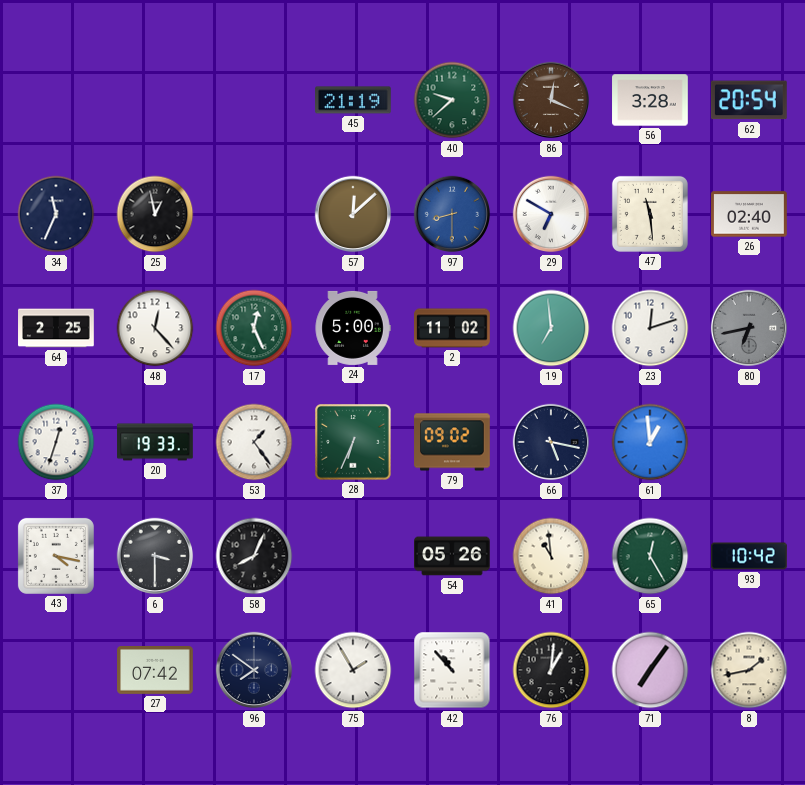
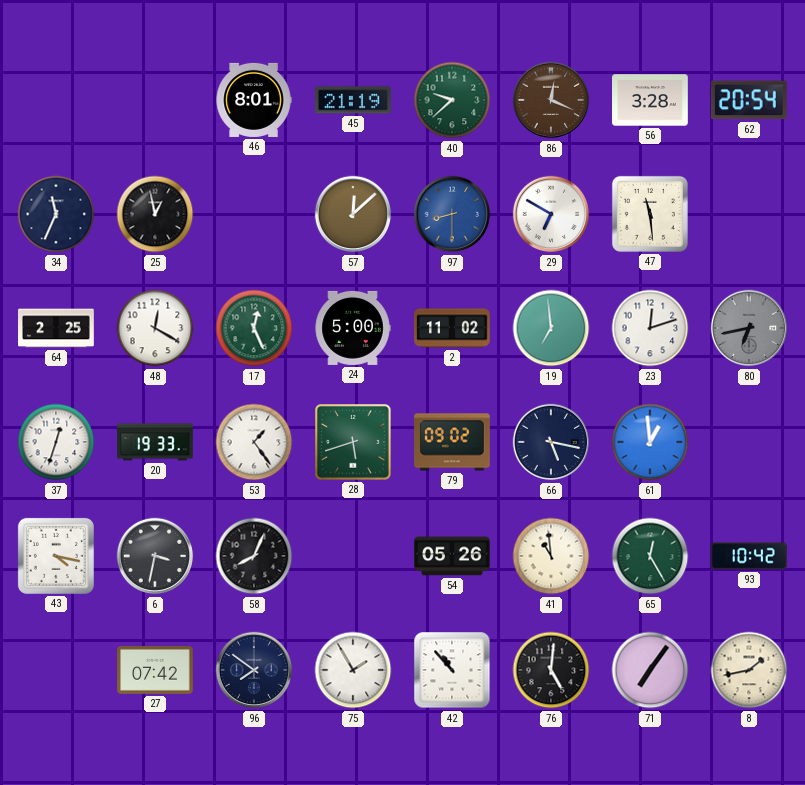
46: none -> 8:01
26: 02:40 -> none
48: 12:23 -> 12:20
28: 6:34 -> 5:42
6: 3:30 -> 3:32
76: 1:01 -> 5:01
